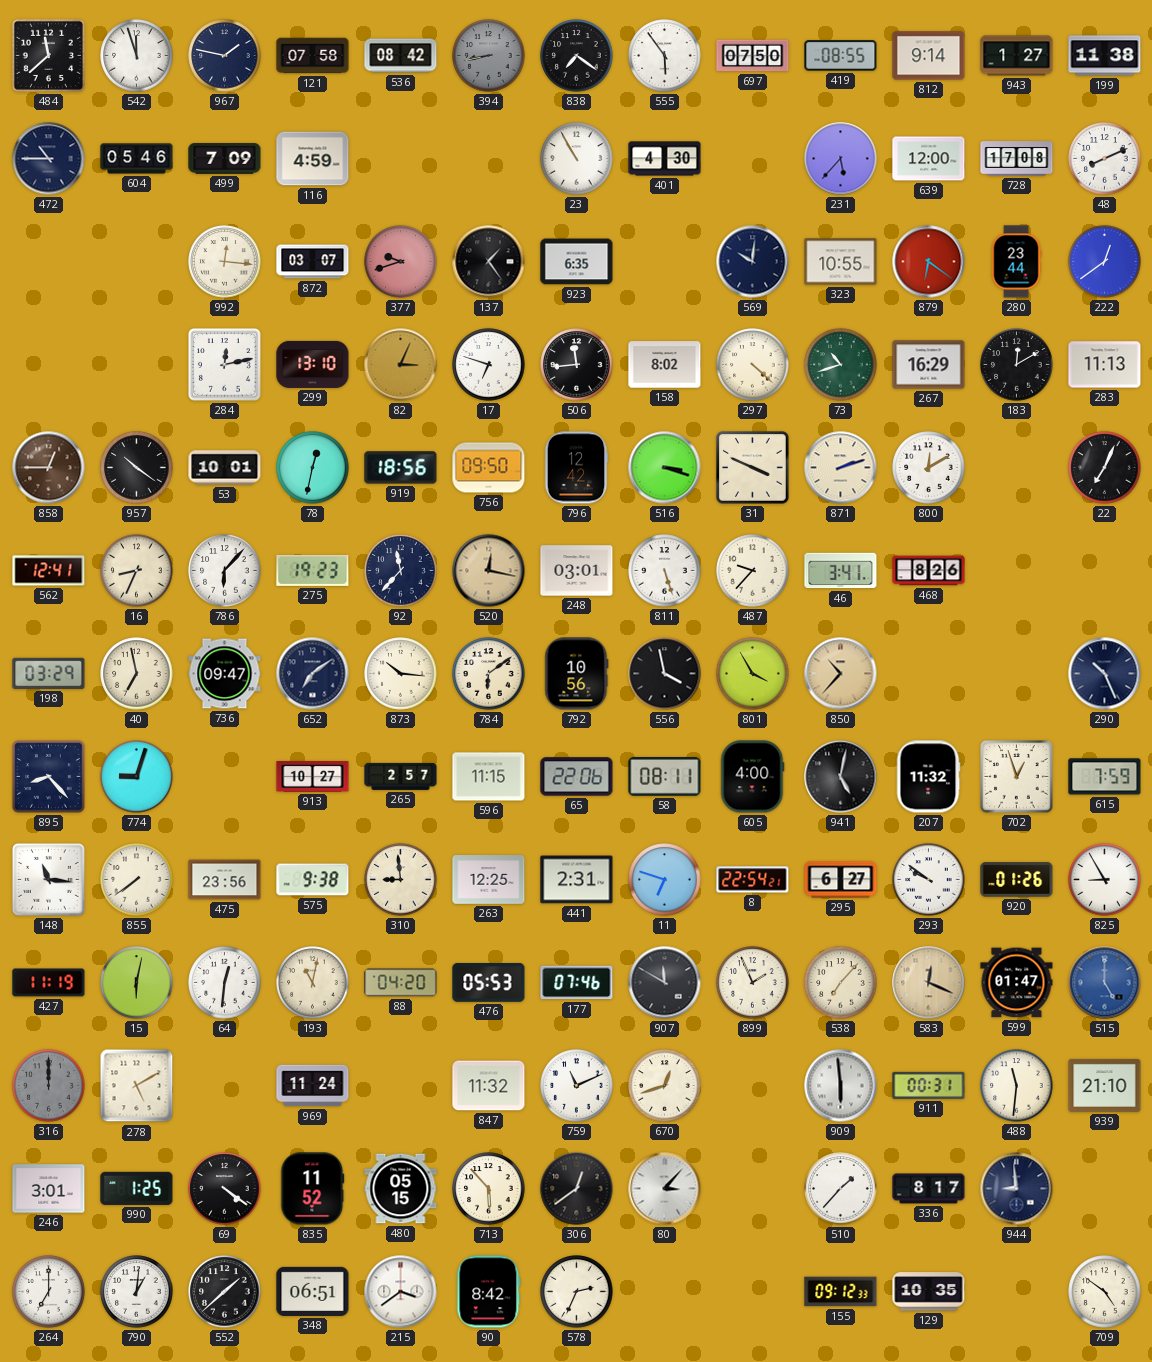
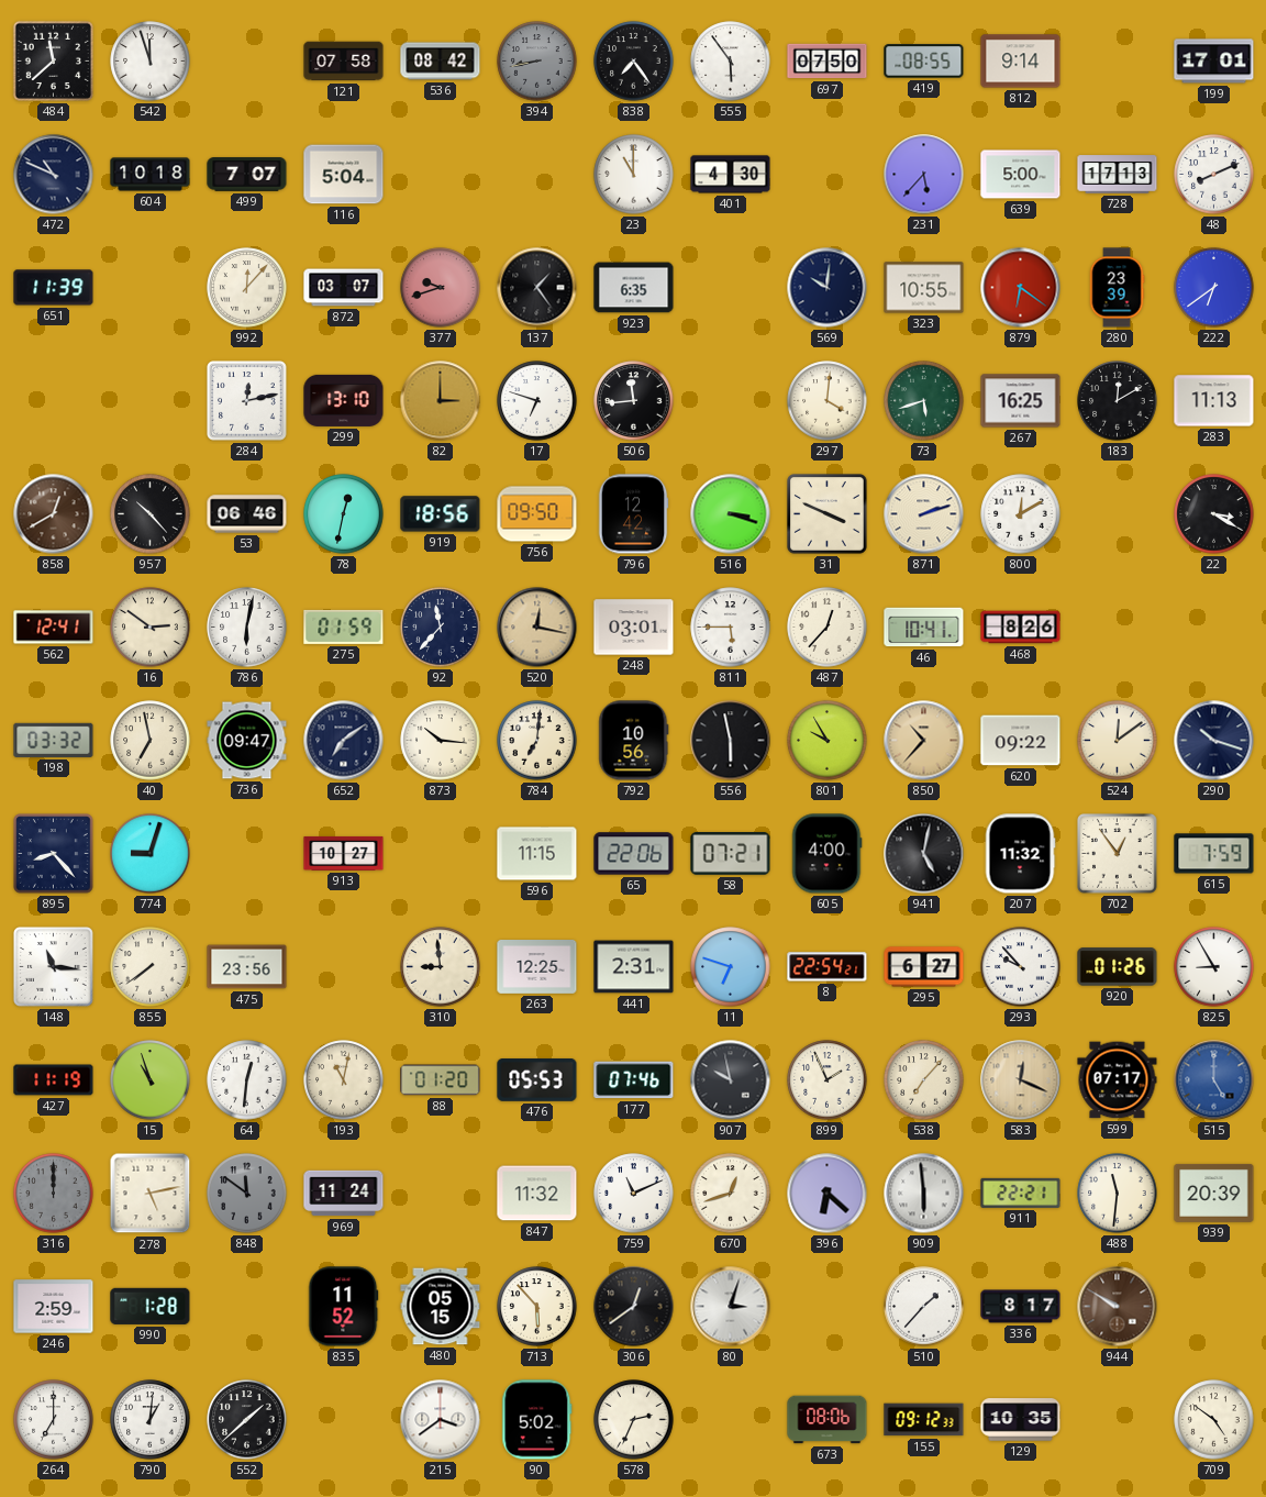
967: 1:47 -> none
838: 7:21 -> 7:24
943: 1:27 -> none
199: 11:38 -> 17:01
472: 10:45 -> 10:49
604: 05:46 -> 10:18
499: 7:09 -> 7:07
116: 4:59 -> 5:04
23: 10:55 -> 11:00
639: 12:00 -> 5:00
728: 17:08 -> 17:13
651: none -> 11:39
992: 12:16 -> 12:07
280: 23:44 -> 23:39
222: 12:39 -> 6:39
82: 3:04 -> 3:00
158: 8:02 -> none
297: 4:22 -> 4:01
73: 10:42 -> 5:42
267: 16:29 -> 16:25
858: 12:45 -> 12:40
957: 10:21 -> 10:23
53: 10:01 -> 06:46
22: 7:04 -> 3:20
16: 8:34 -> 2:51
786: 6:07 -> 6:02
275: 19:23 -> 01:59
811: 5:27 -> 5:45
487: 9:37 -> 12:37
46: 3:41 -> 10:41
198: 03:29 -> 03:32
784: 6:09 -> 7:01
556: 3:58 -> 5:58
801: 3:55 -> 9:55
620: none -> 09:22
524: none -> 12:09
290: 10:26 -> 10:18
265: 2:57 -> none
58: 08:11 -> 07:21
702: 12:57 -> 12:54
575: 9:38 -> none
293: 9:51 -> 9:53
15: 6:02 -> 10:57
88: 04:20 -> 01:20
907: 11:50 -> 9:58
599: 01:47 -> 07:17
278: 5:10 -> 5:13
848: none -> 11:51
396: none -> 6:22
911: 00:31 -> 22:21
939: 21:10 -> 20:39
246: 3:01 -> 2:59
990: 1:25 -> 1:28
69: 4:21 -> none
80: 3:07 -> 3:03
944: 8:59 -> 9:50
944 dial: navy -> brown
348: 06:51 -> none
90: 8:42 -> 5:02
673: none -> 08:06
